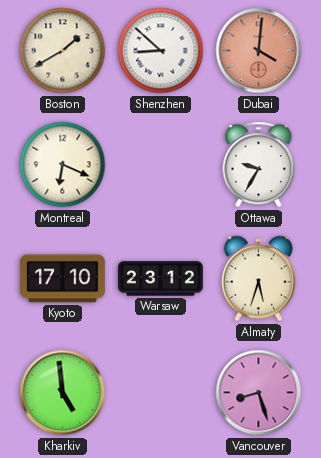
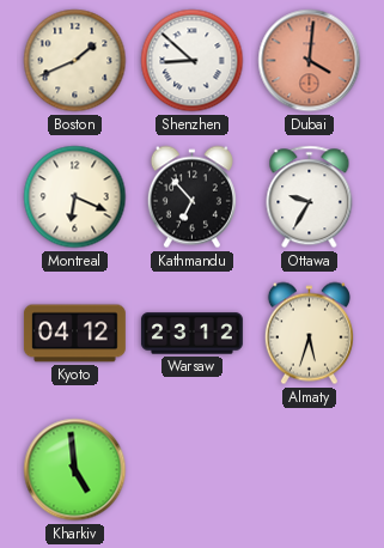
Boston: 1:40 -> 1:41
Kathmandu: none -> 6:53
Kyoto: 17:10 -> 04:12
Vancouver: 8:27 -> none
